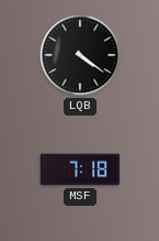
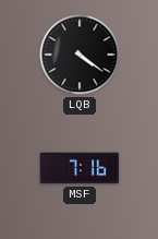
MSF: 7:18 -> 7:16
